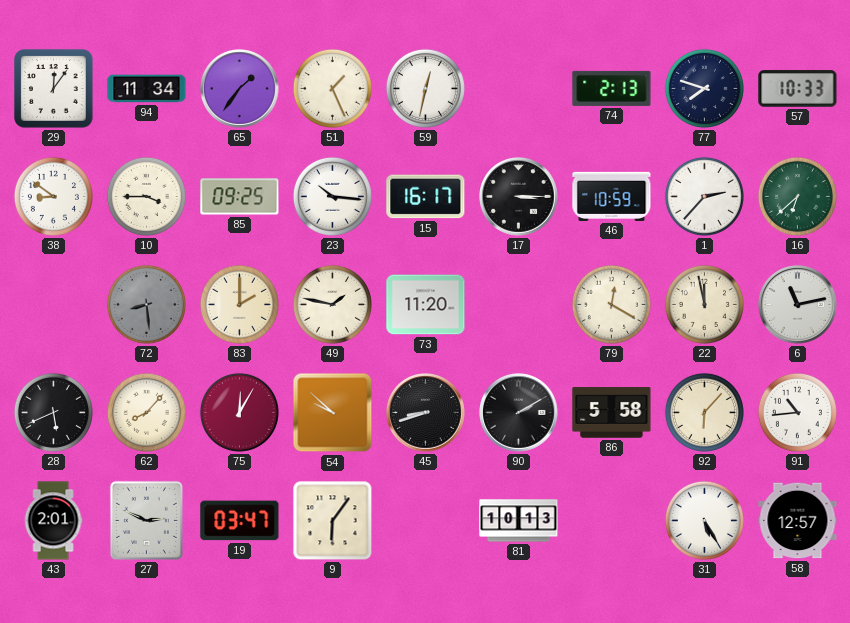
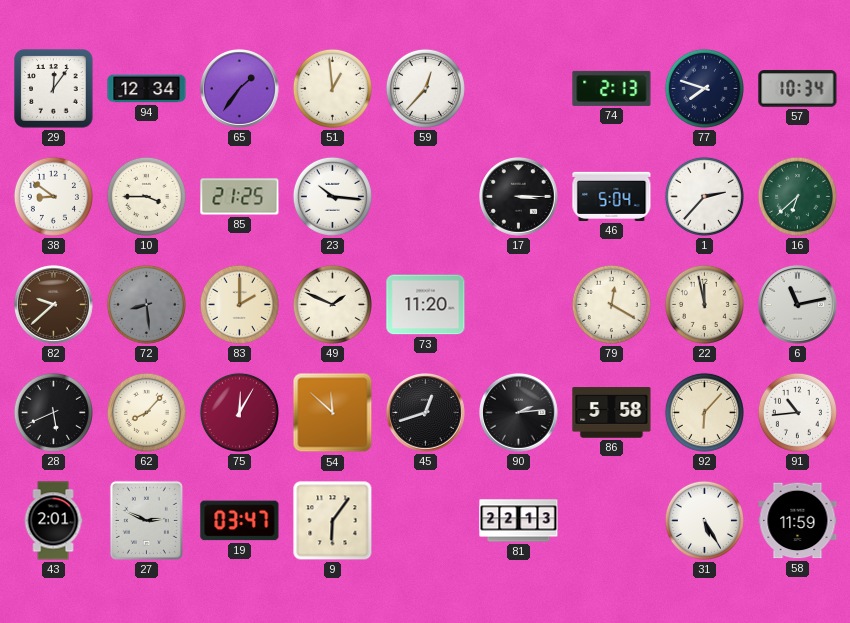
94: 11:34 -> 12:34
51: 1:26 -> 12:59
59: 12:32 -> 12:37
57: 10:33 -> 10:34
85: 09:25 -> 21:25
15: 16:17 -> none
46: 10:59 -> 5:04
82: none -> 9:38
49: 1:47 -> 1:49
54: 9:52 -> 11:52
45: 8:42 -> 12:42
90: 2:10 -> 2:14
81: 10:13 -> 22:13
58: 12:57 -> 11:59
